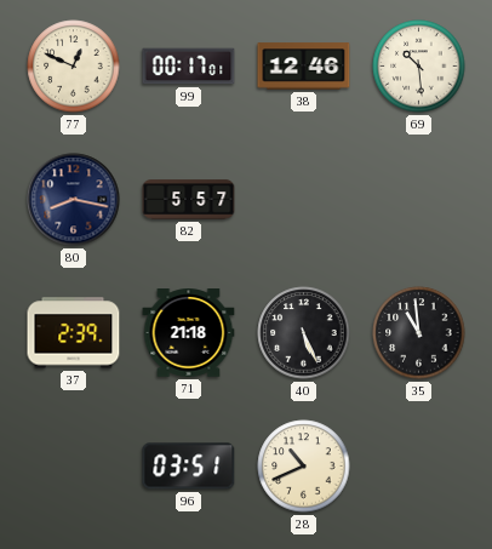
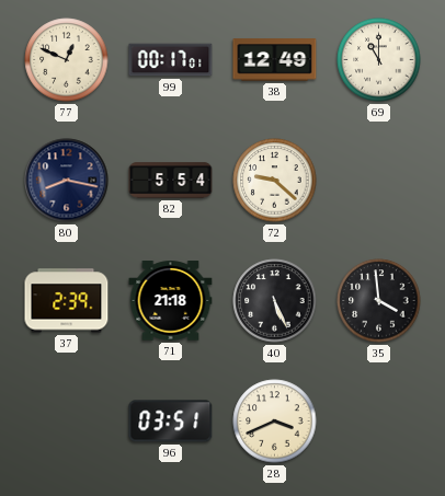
38: 12:46 -> 12:49
69: 10:29 -> 11:00
82: 5:57 -> 5:54
72: none -> 9:22
35: 10:59 -> 3:59
28: 10:41 -> 3:41
